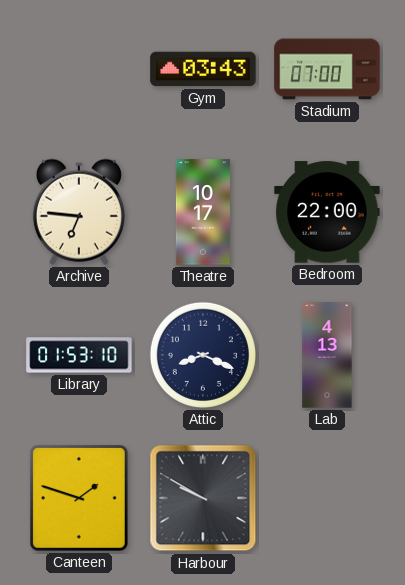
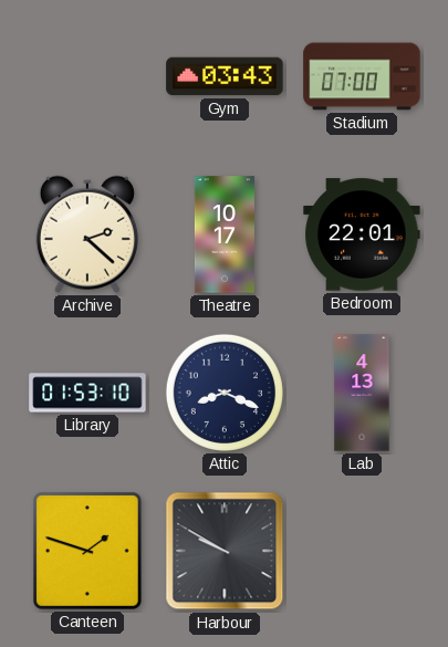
Archive: 6:46 -> 2:22
Bedroom: 22:00 -> 22:01
